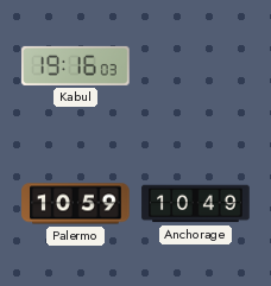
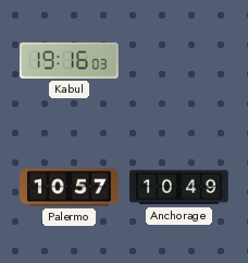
Palermo: 10:59 -> 10:57
